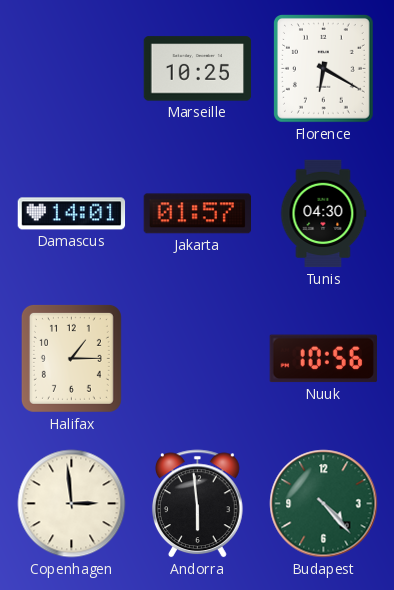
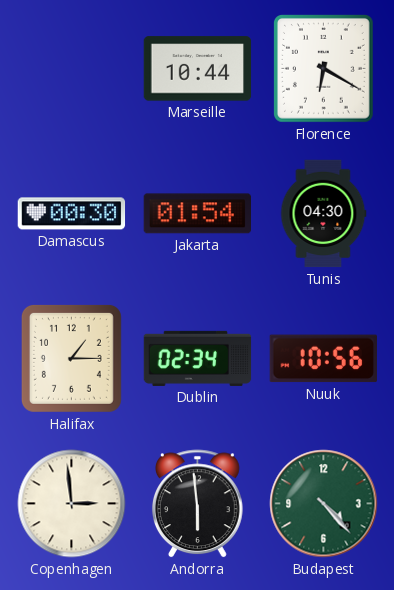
Marseille: 10:25 -> 10:44
Damascus: 14:01 -> 00:30
Jakarta: 01:57 -> 01:54
Dublin: none -> 02:34
